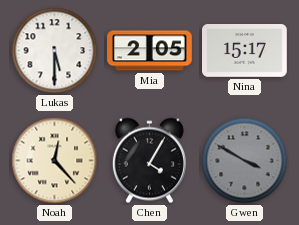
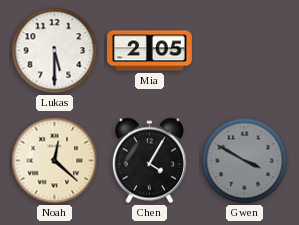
Nina: 15:17 -> none
Noah: 12:23 -> 12:22
